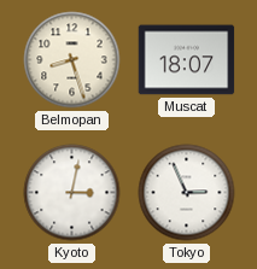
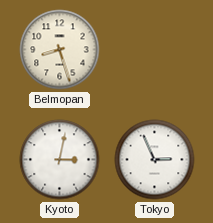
Muscat: 18:07 -> none
